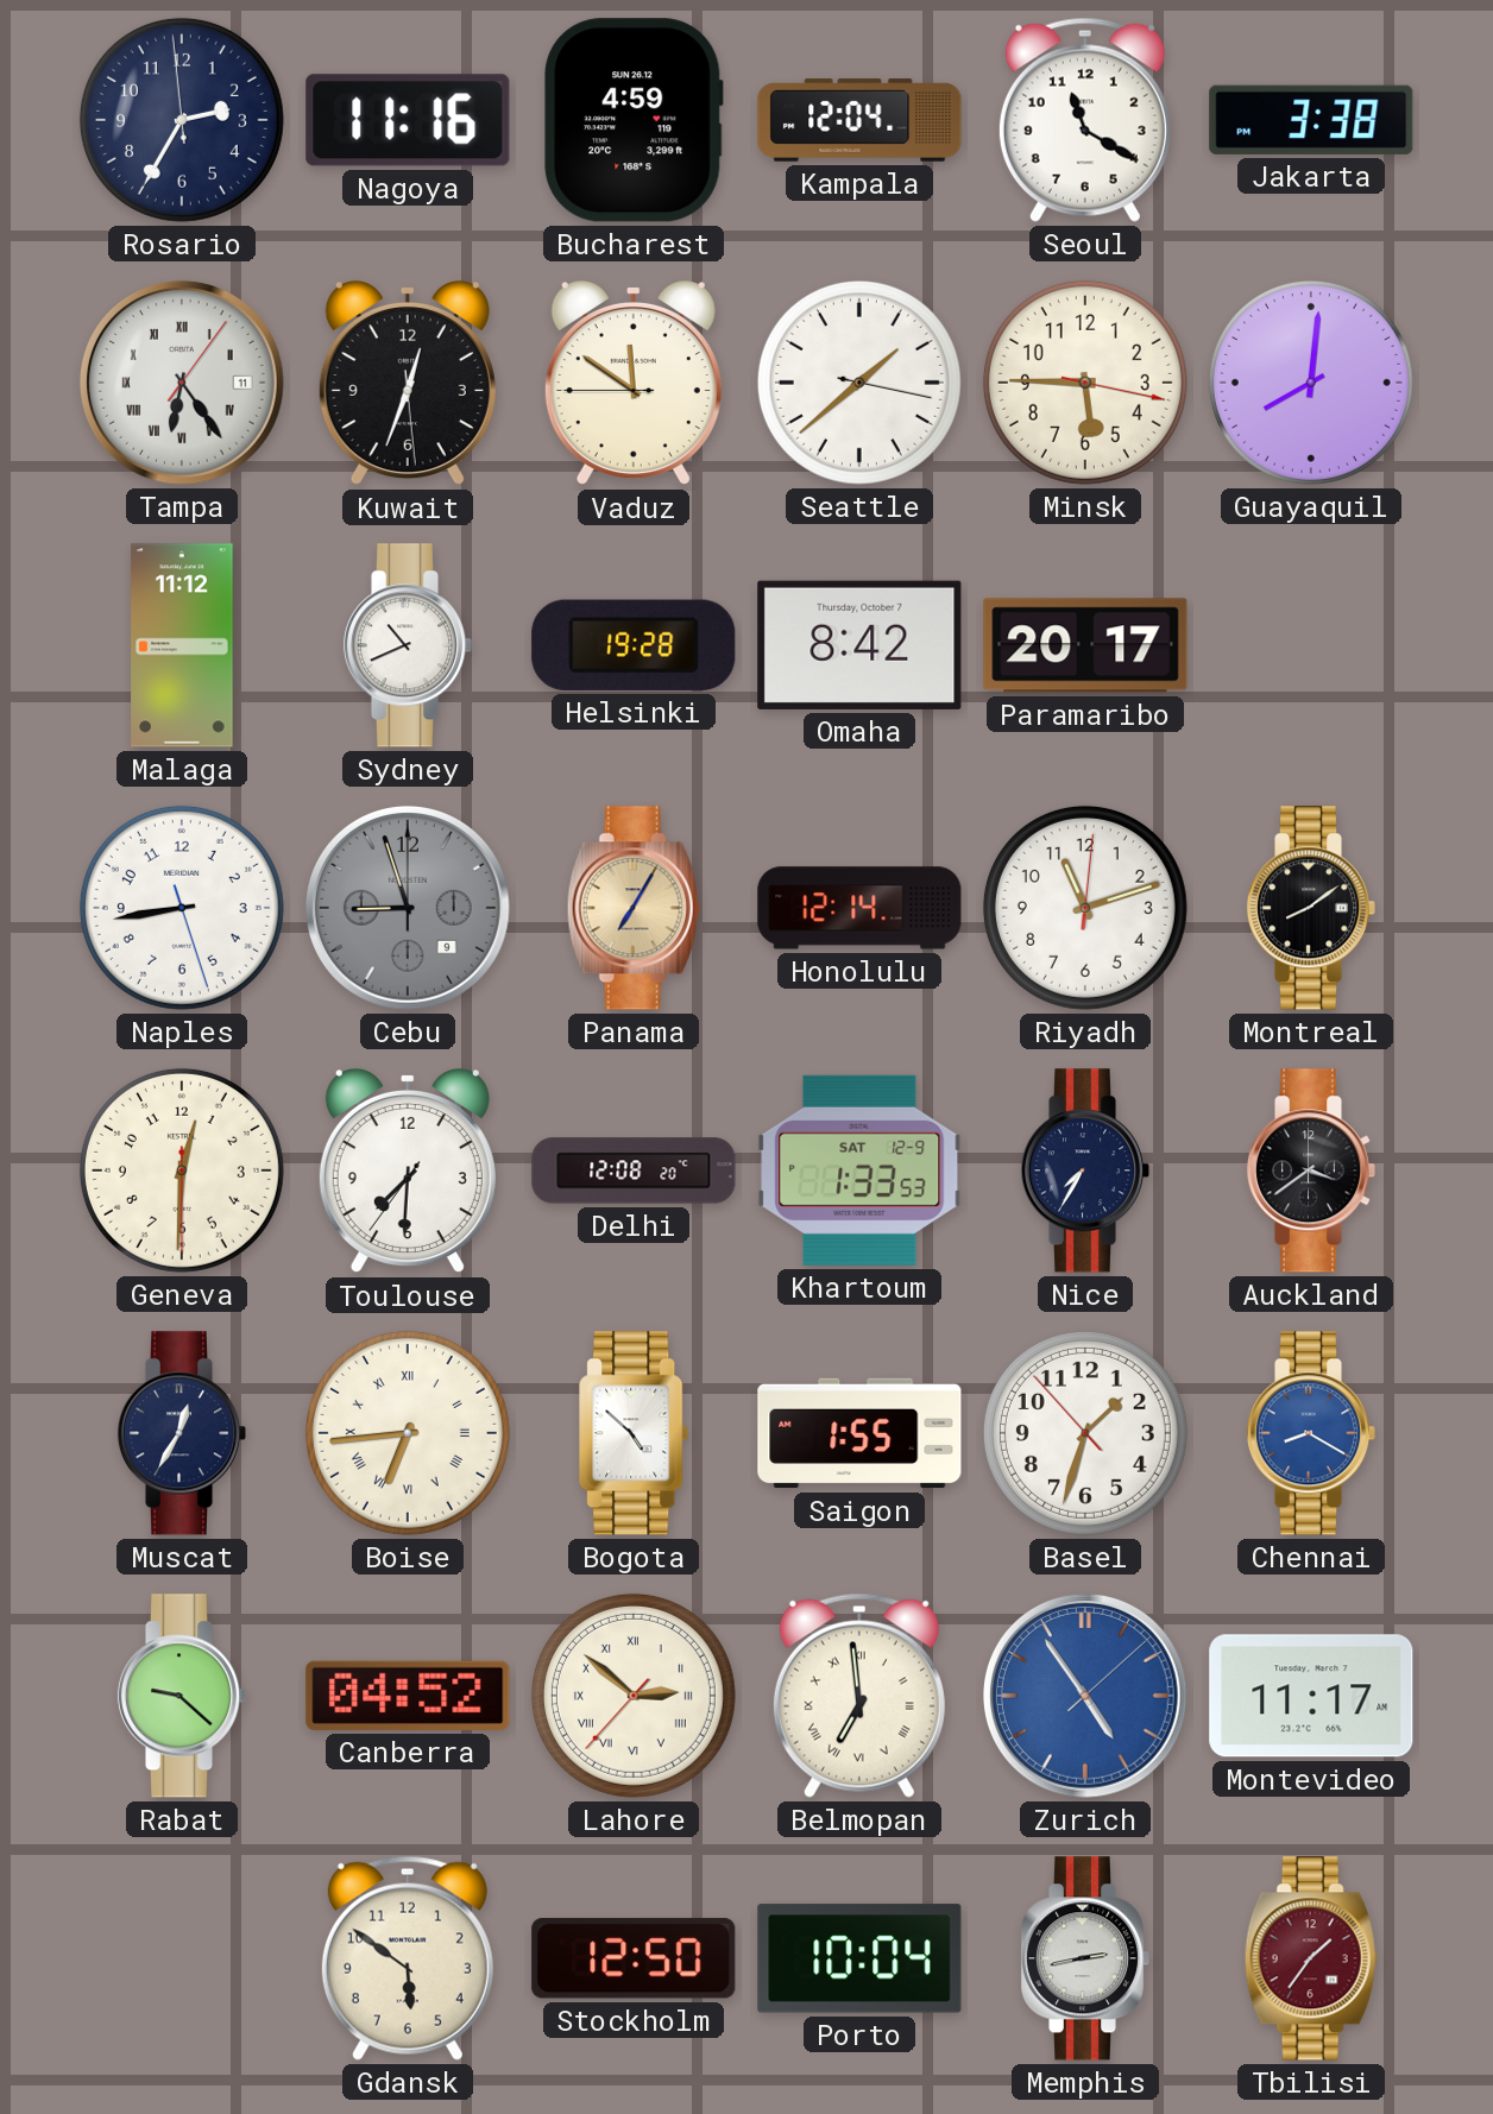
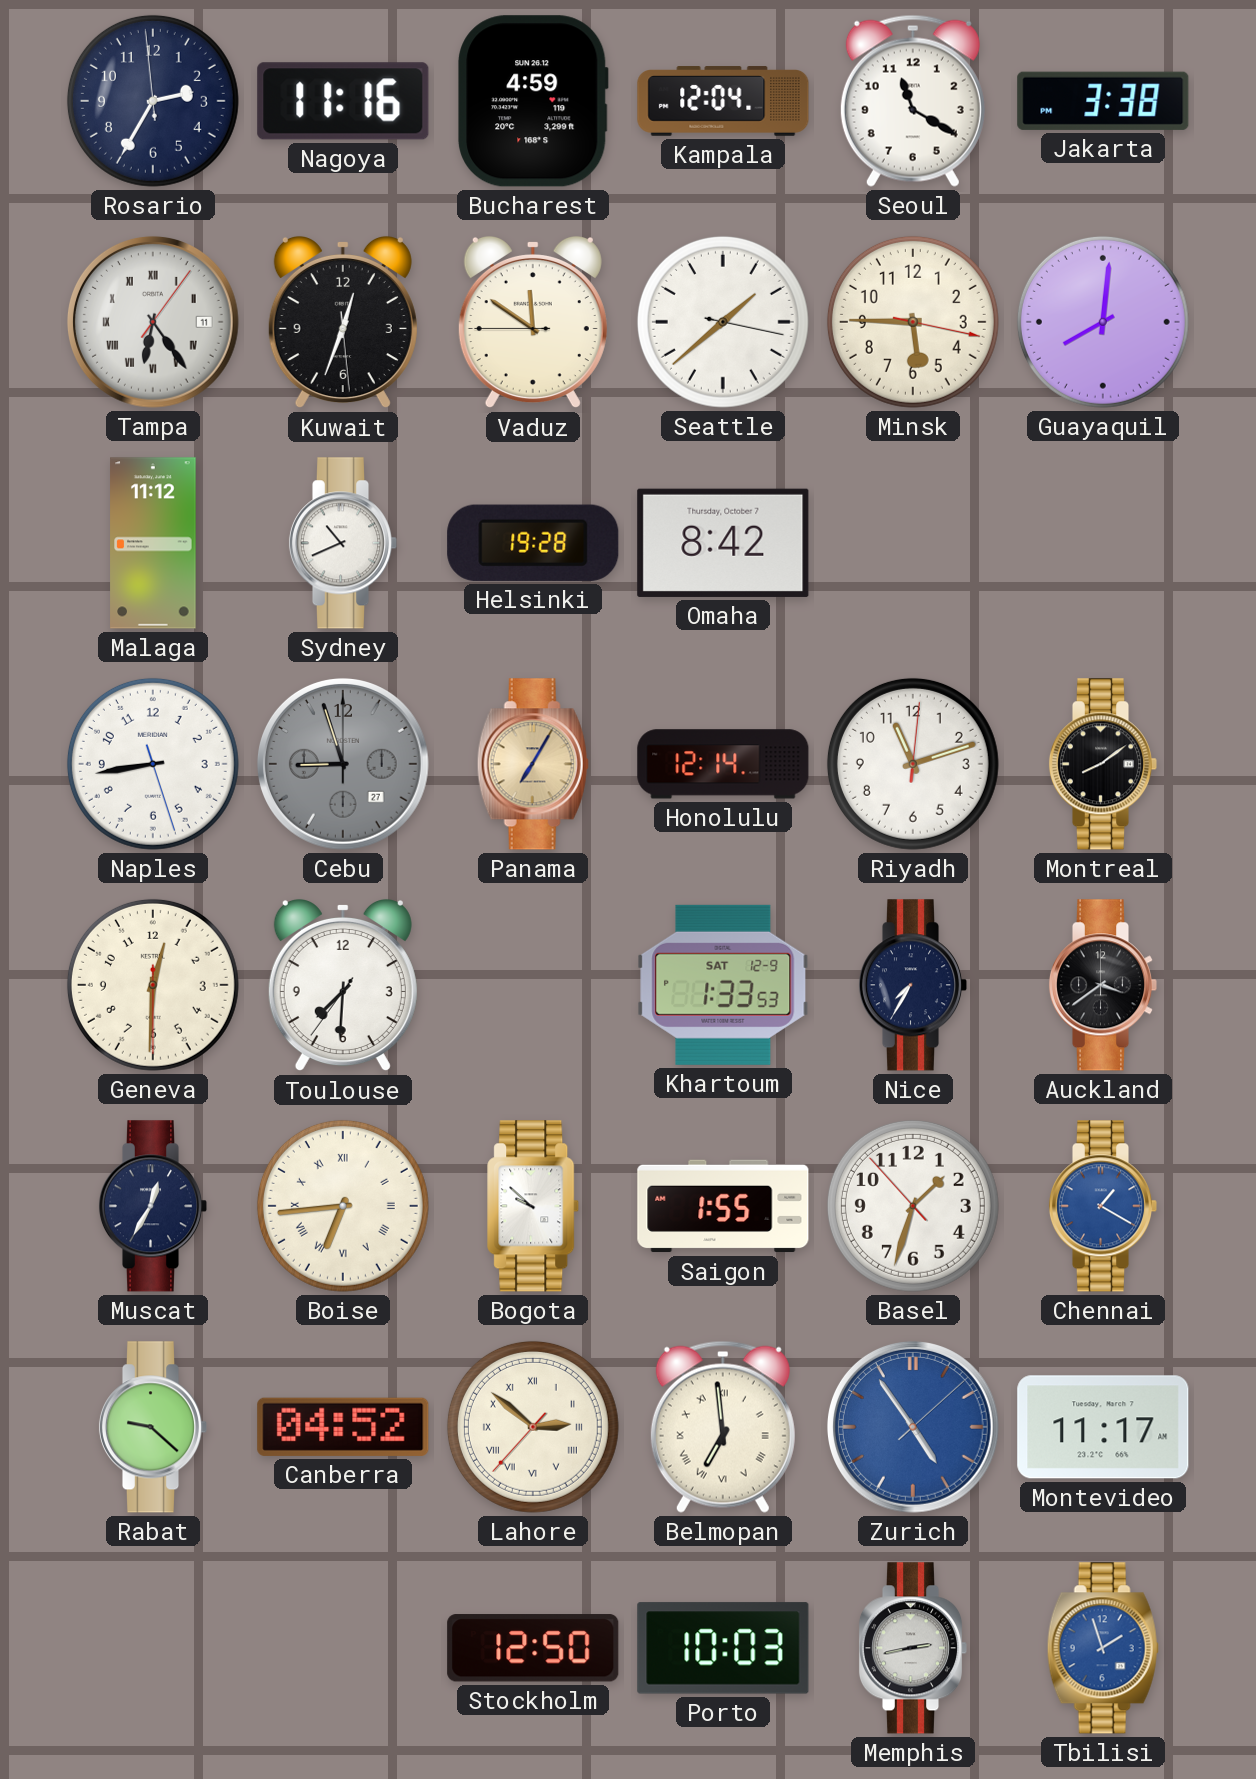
Paramaribo: 20:17 -> none
Cebu date: 9 -> 27
Delhi: 12:08 -> none
Bogota: 4:52 -> 9:52
Chennai: 8:20 -> 1:20
Gdansk: 5:51 -> none
Porto: 10:04 -> 10:03
Tbilisi: 1:36 -> 1:57
Tbilisi dial: burgundy -> blue
